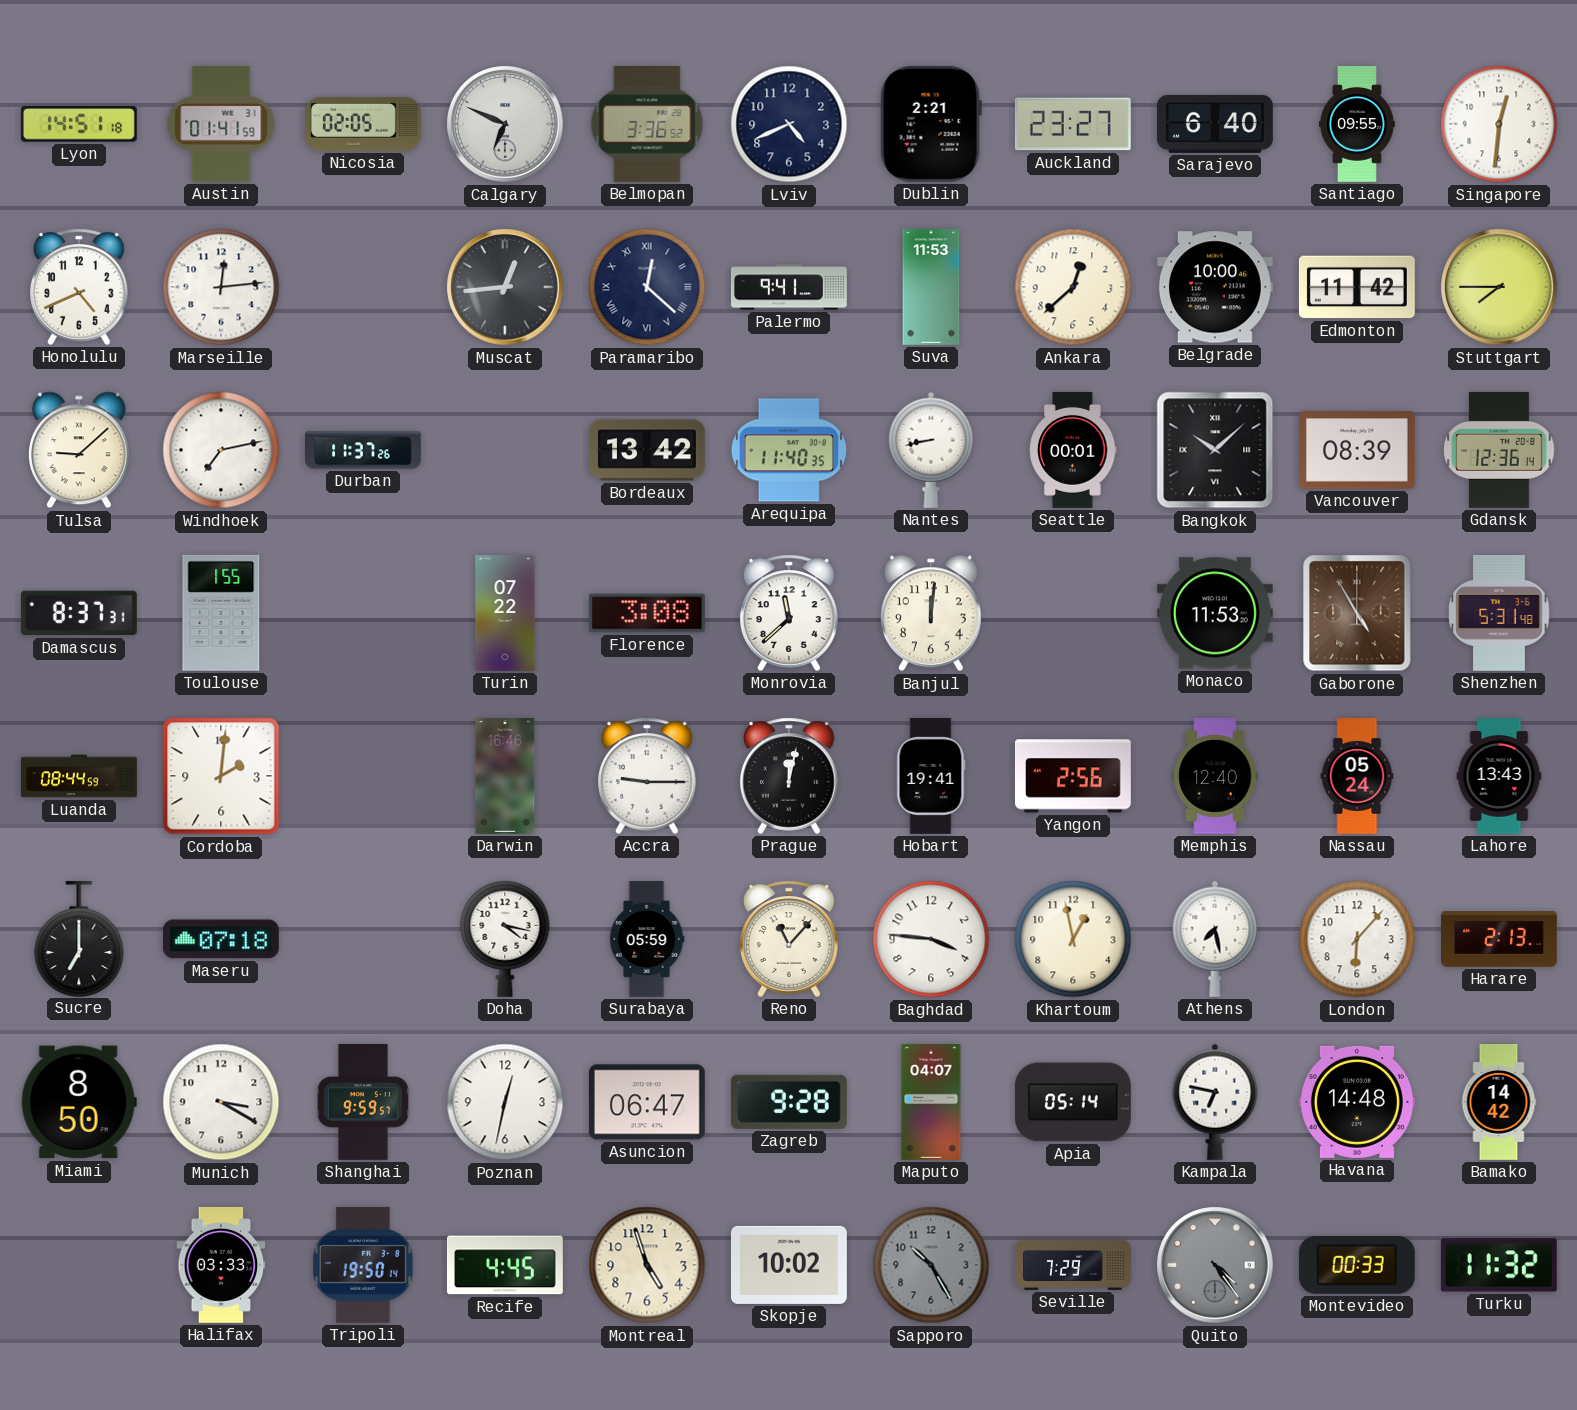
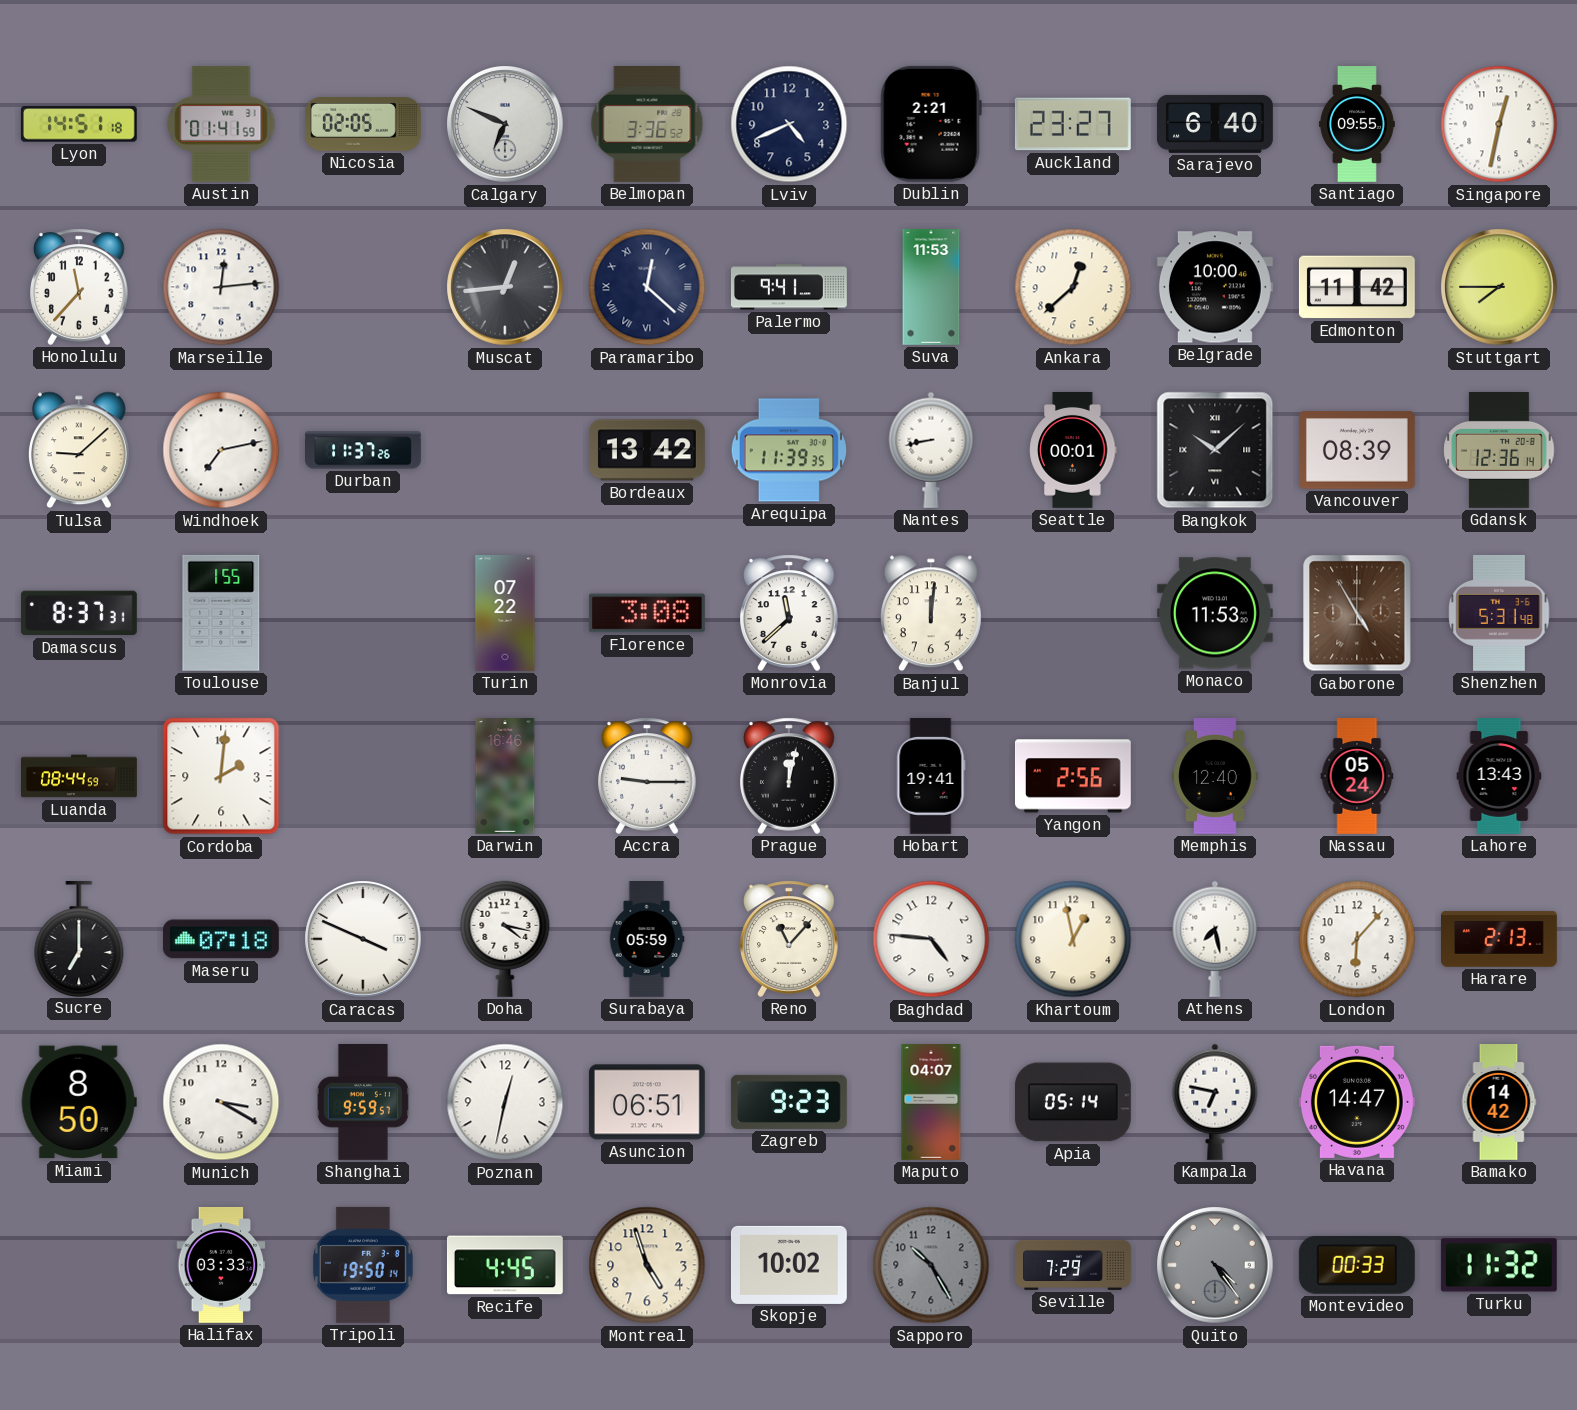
Singapore: 12:31 -> 12:32
Honolulu: 4:41 -> 11:37
Arequipa: 11:40 -> 11:39
Caracas: none -> 3:49
Baghdad: 3:46 -> 4:46
Asuncion: 06:47 -> 06:51
Zagreb: 9:28 -> 9:23
Havana: 14:48 -> 14:47
